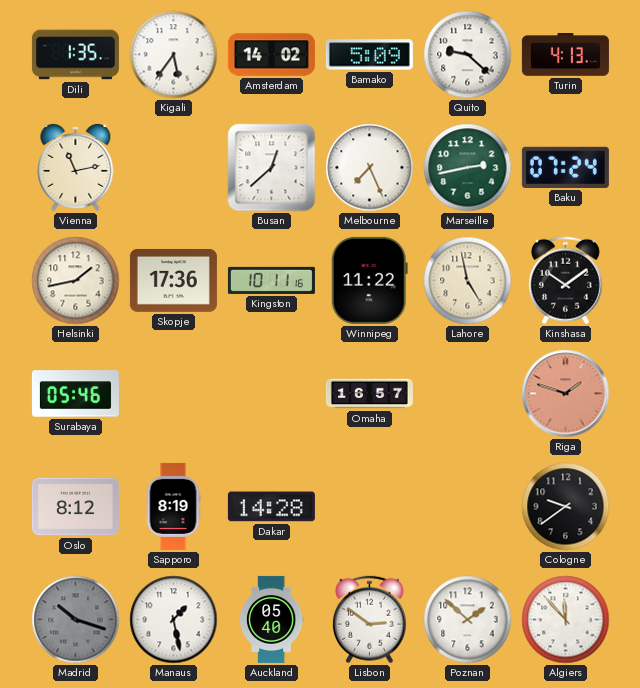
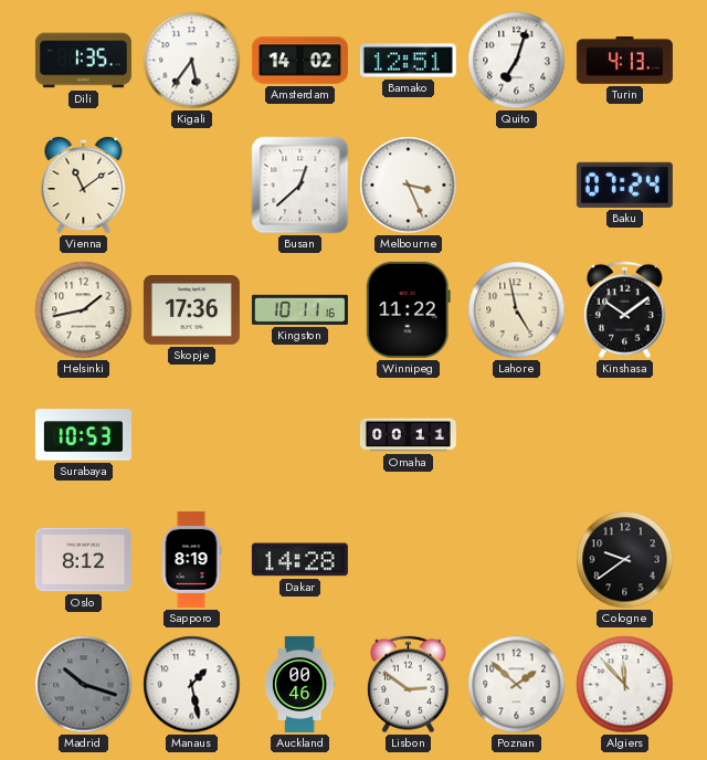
Bamako: 5:09 -> 12:51
Quito: 9:22 -> 7:03
Vienna: 11:13 -> 11:09
Melbourne: 7:26 -> 3:26
Marseille: 2:43 -> none
Surabaya: 05:46 -> 10:53
Omaha: 16:57 -> 00:11
Riga: 1:48 -> none
Auckland: 05:40 -> 00:46
